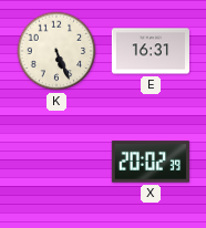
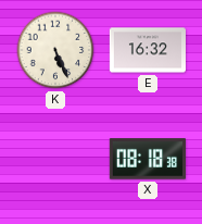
E: 16:31 -> 16:32
X: 20:02 -> 08:18
